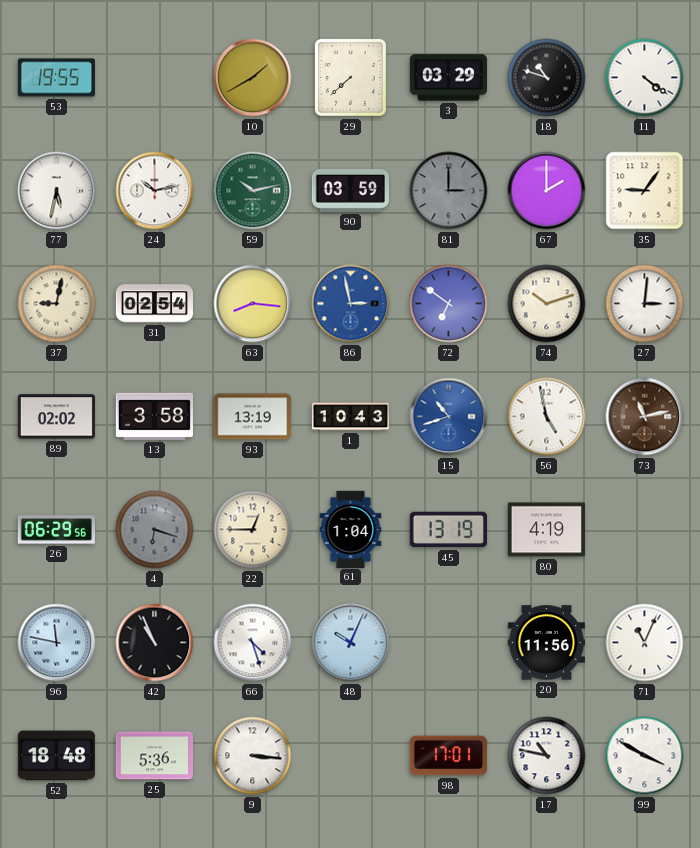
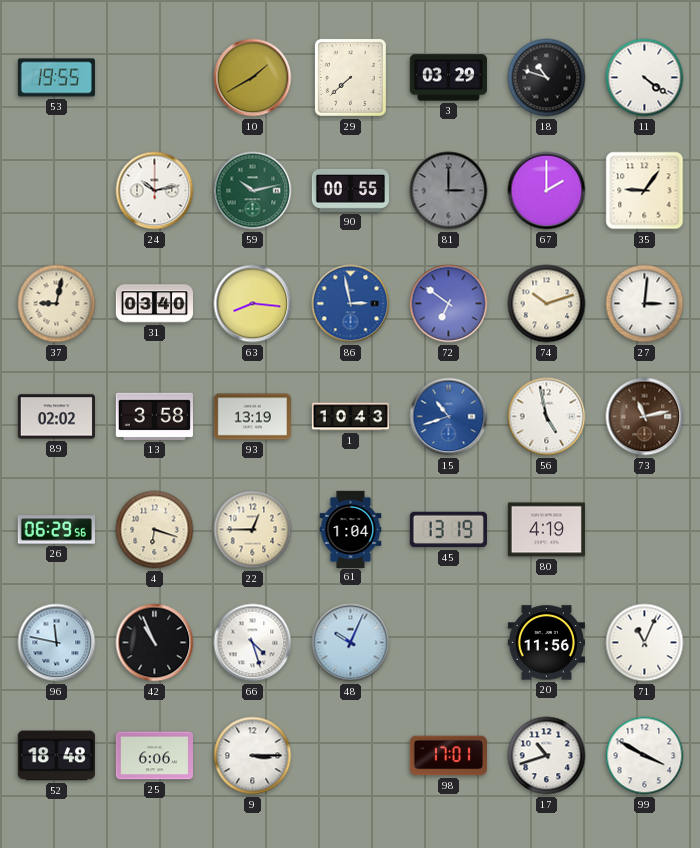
77: 5:32 -> none
90: 03:59 -> 00:55
31: 02:54 -> 03:40
4 dial: grey -> cream
25: 5:36 -> 6:06
9: 3:16 -> 3:15
17: 10:47 -> 10:42
